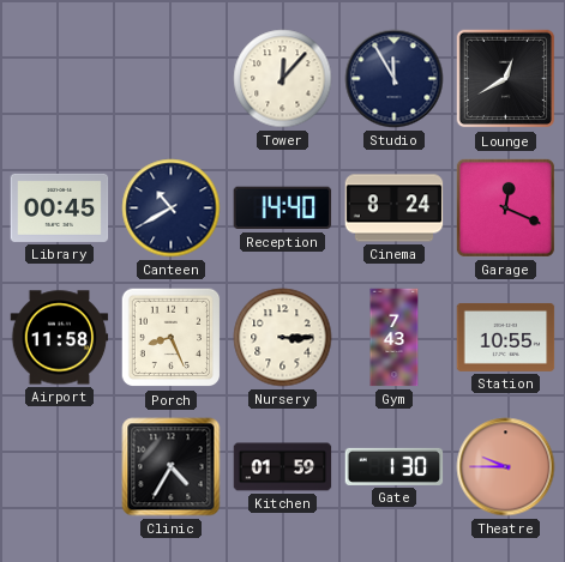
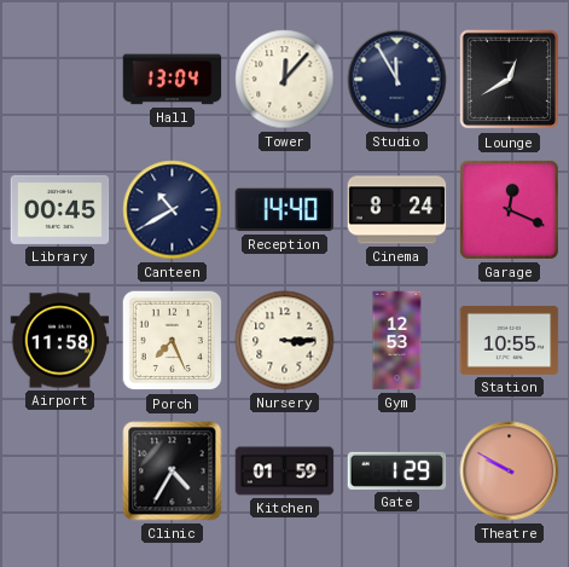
Hall: none -> 13:04
Porch: 8:26 -> 7:26
Gym: 7:43 -> 12:53
Gate: 1:30 -> 1:29
Theatre: 9:45 -> 9:50
